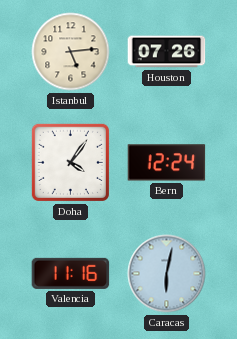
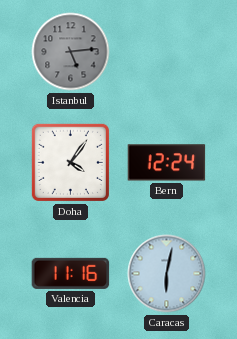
Istanbul dial: cream -> grey
Houston: 07:26 -> none
